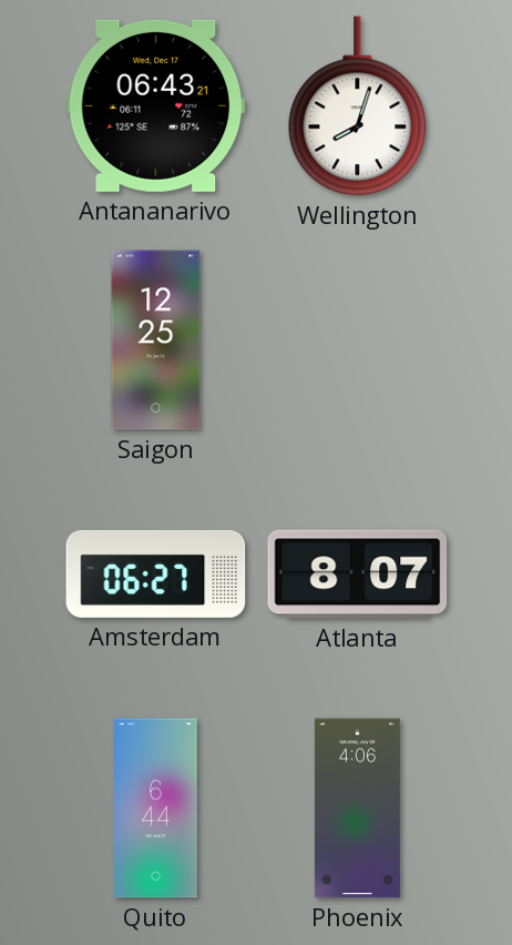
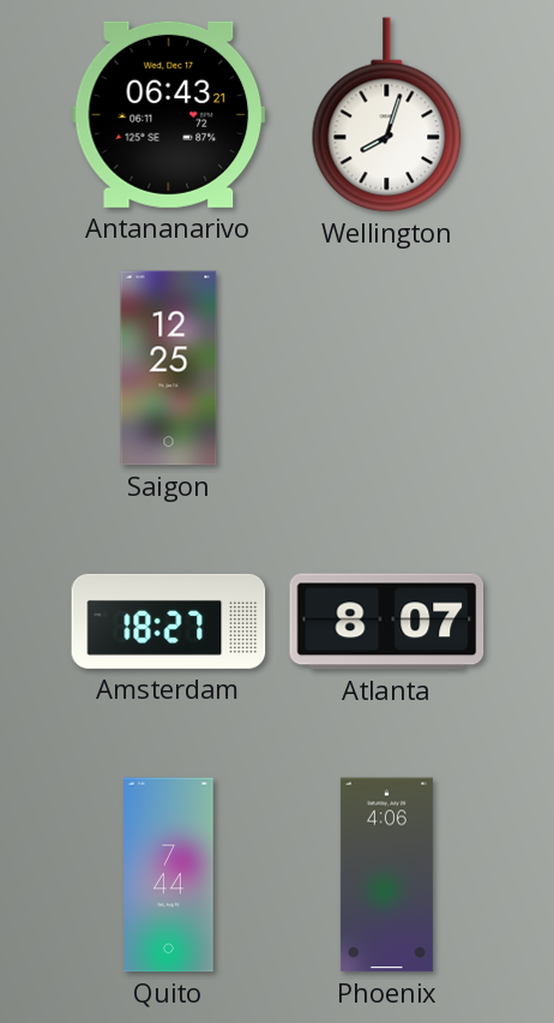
Amsterdam: 06:27 -> 18:27
Quito: 6:44 -> 7:44
